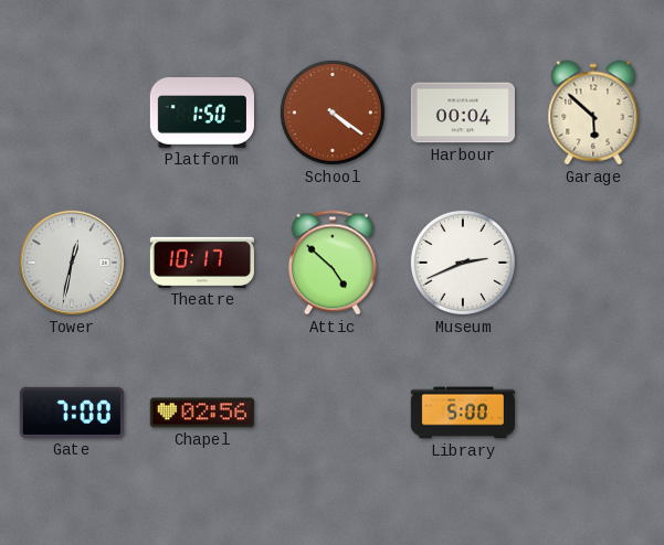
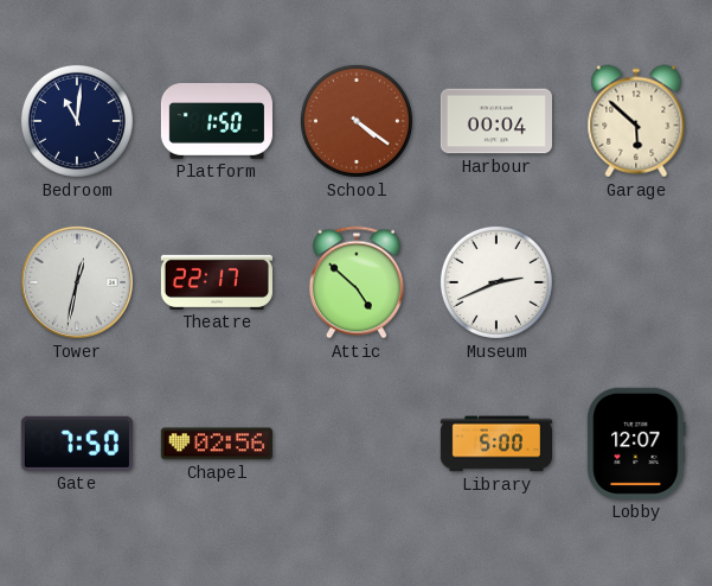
Bedroom: none -> 11:01
Theatre: 10:17 -> 22:17
Gate: 7:00 -> 7:50
Lobby: none -> 12:07
